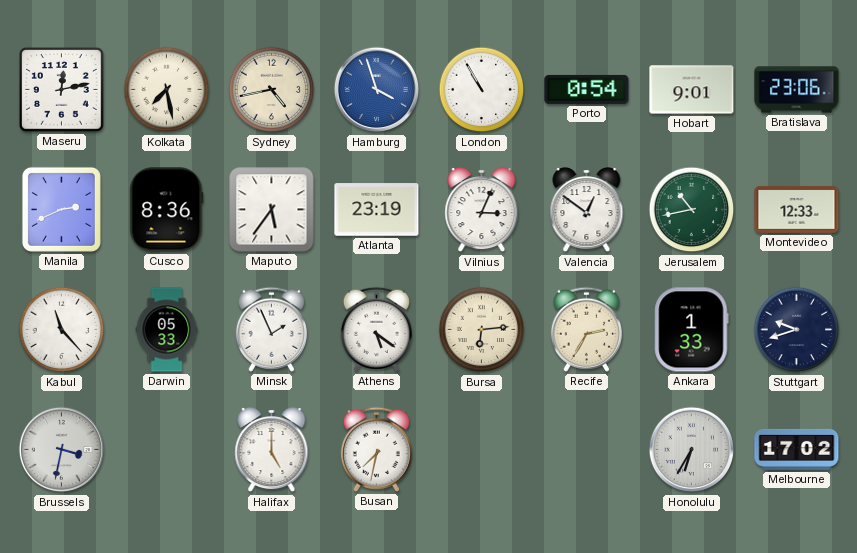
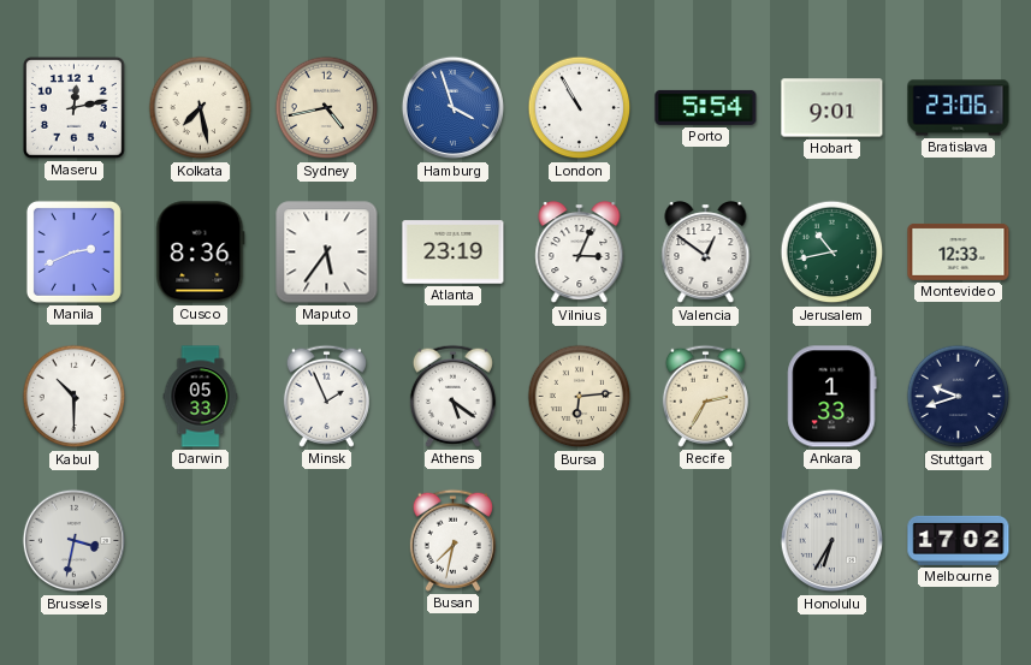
Porto: 0:54 -> 5:54
Kabul: 11:23 -> 10:30
Halifax: 5:00 -> none
